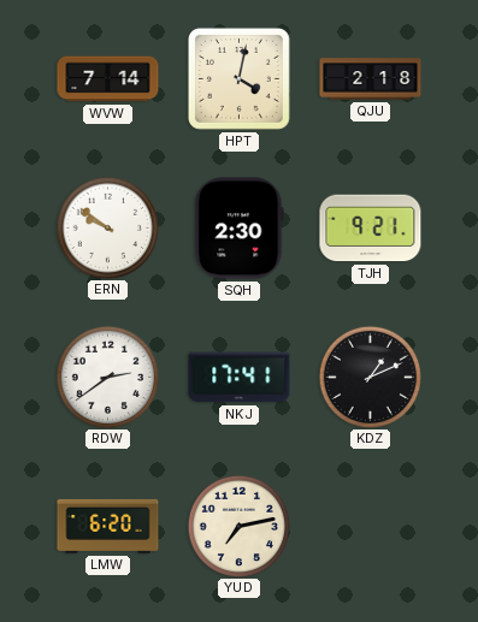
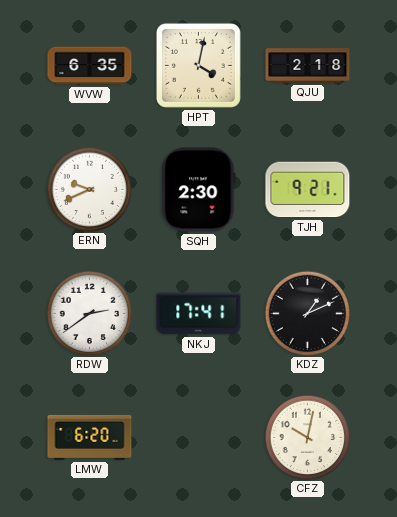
WVW: 7:14 -> 6:35
ERN: 9:51 -> 9:41
YUD: 7:13 -> none
CFZ: none -> 10:02
